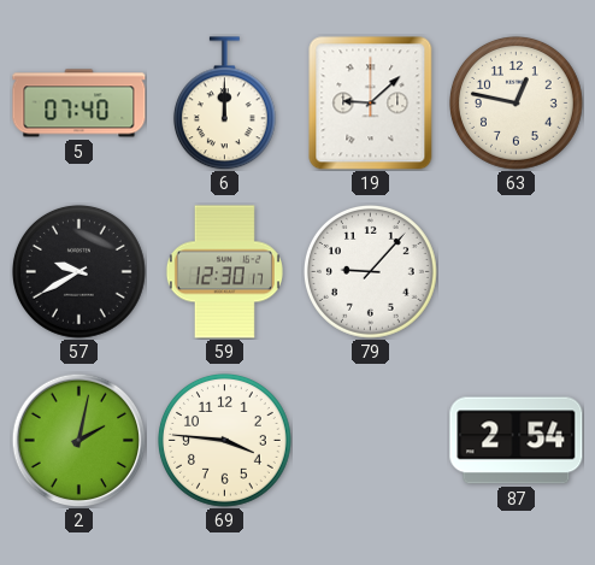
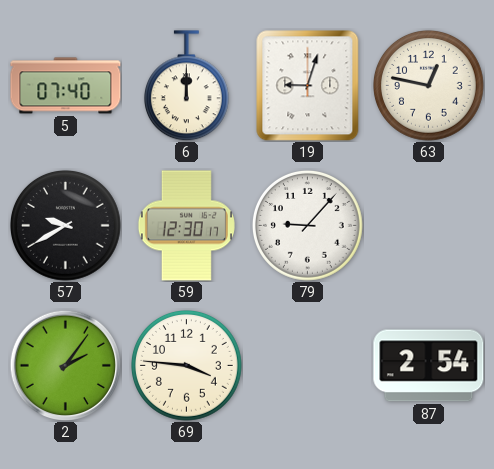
19: 9:08 -> 9:03
2: 2:02 -> 2:06
